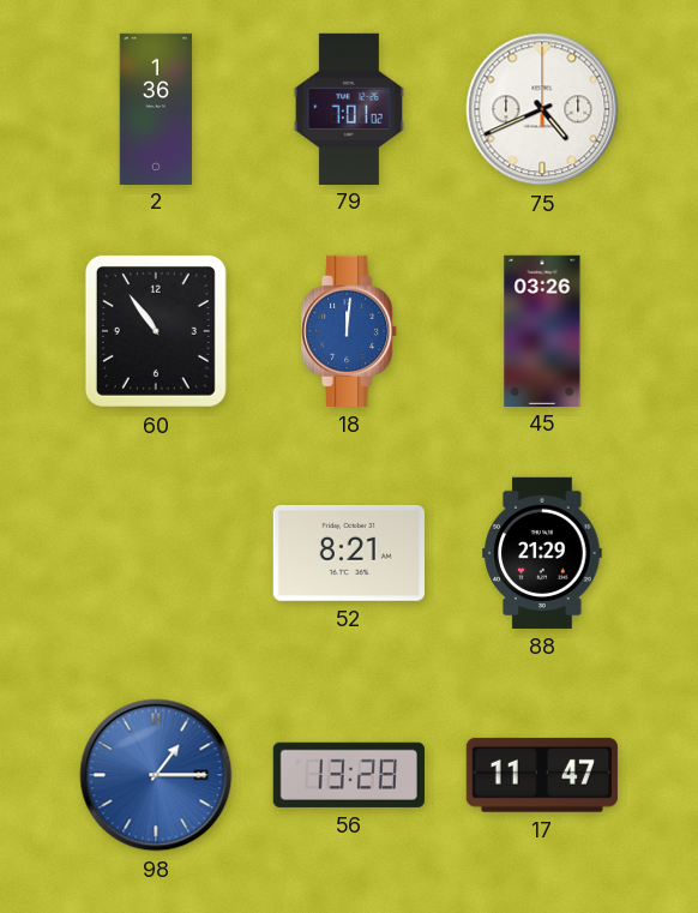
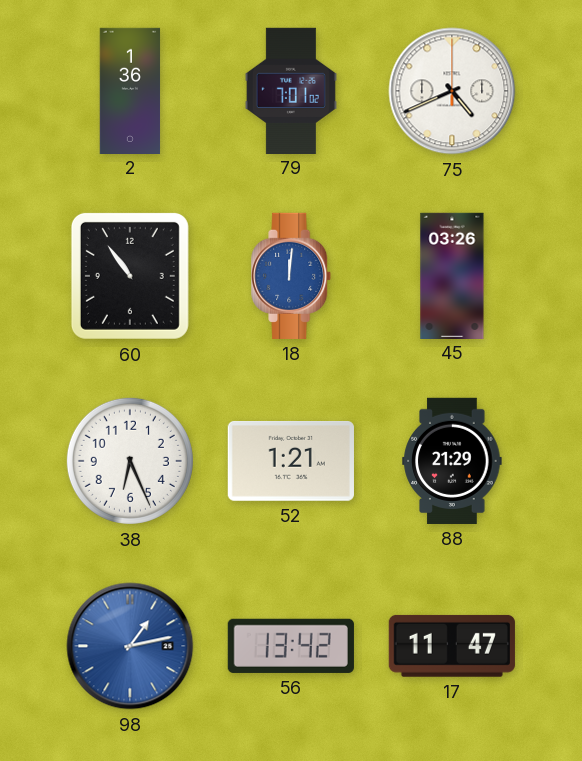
38: none -> 6:26
52: 8:21 -> 1:21
98: 1:15 -> 1:13
56: 13:28 -> 13:42
